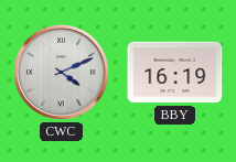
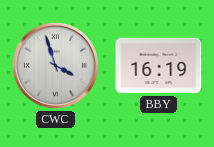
CWC: 4:11 -> 3:57
